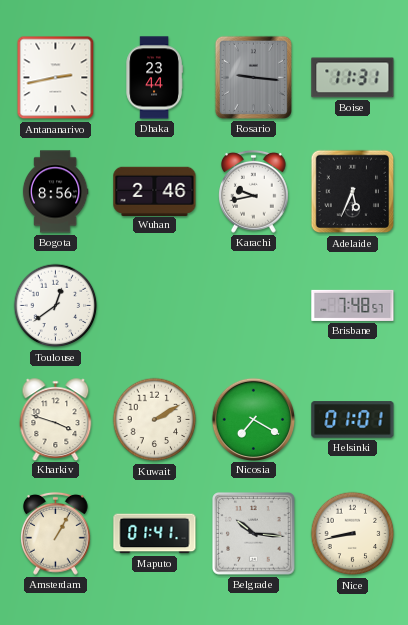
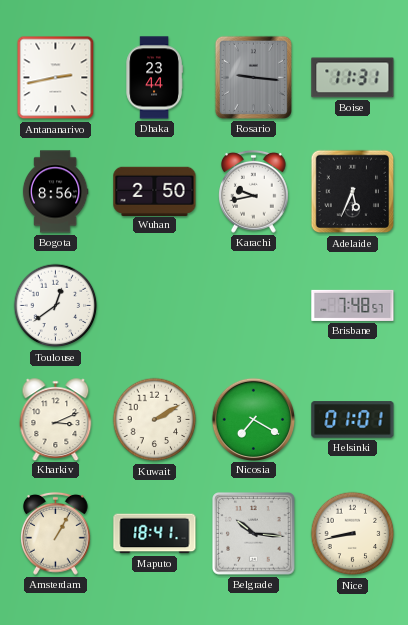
Wuhan: 2:46 -> 2:50
Kharkiv: 3:48 -> 3:11
Maputo: 01:41 -> 18:41
